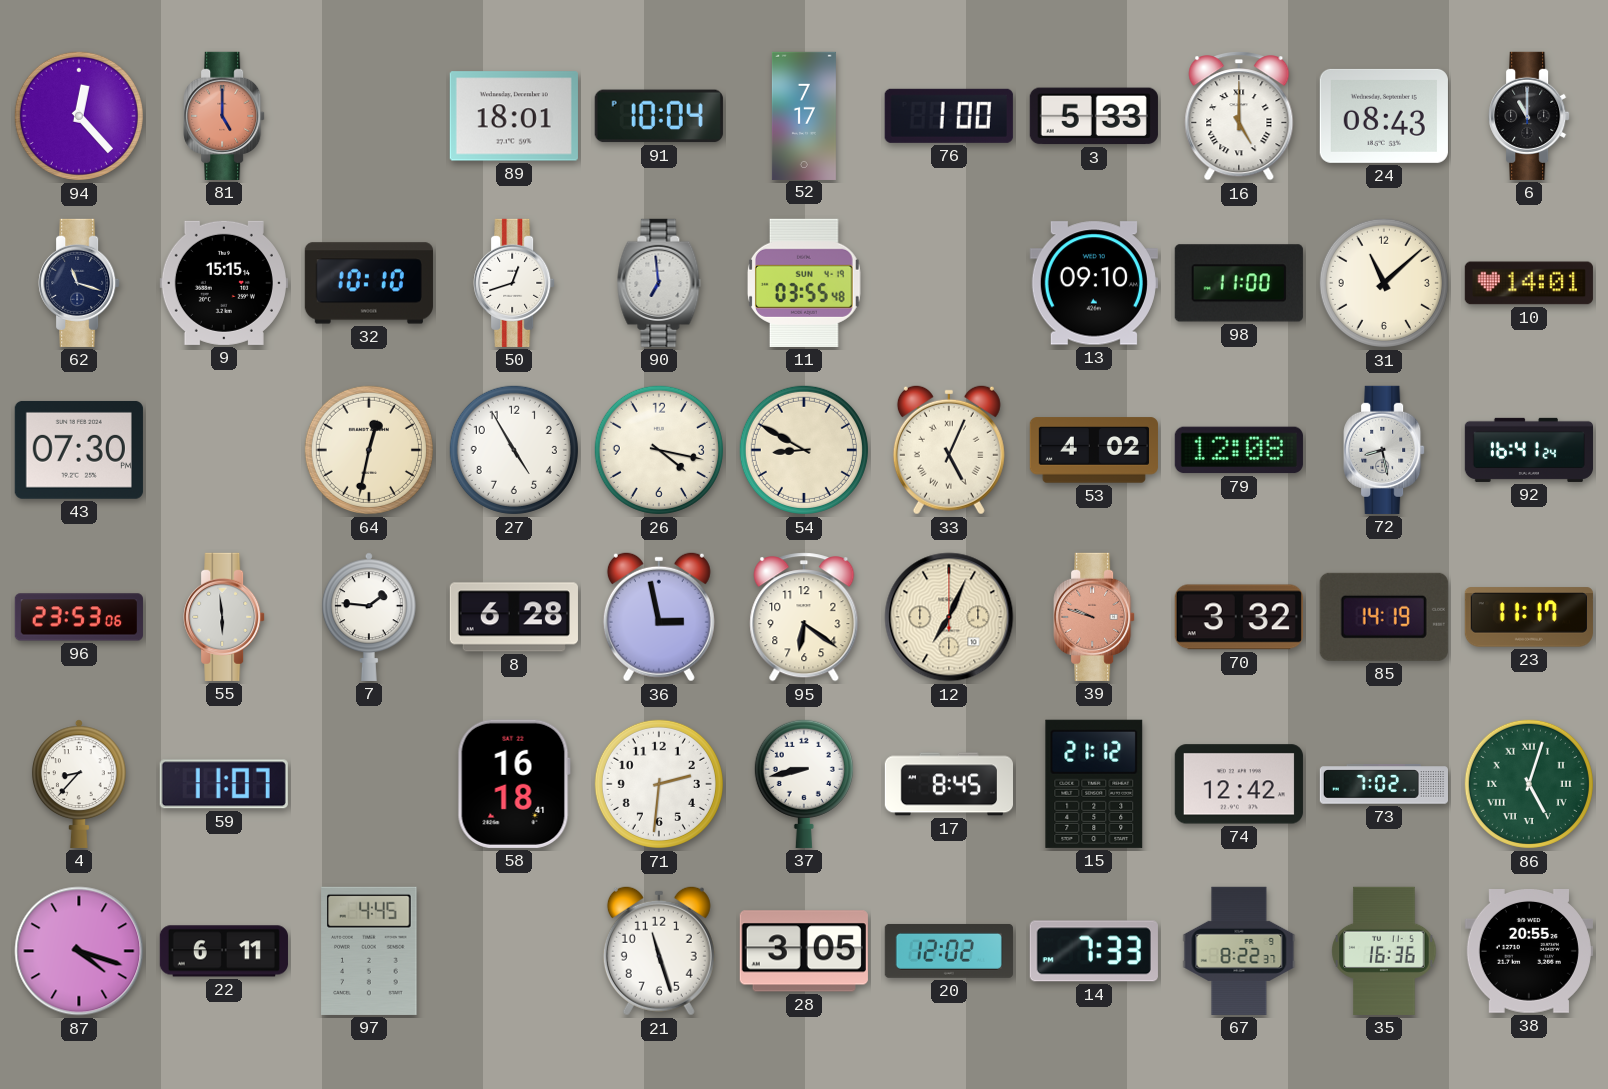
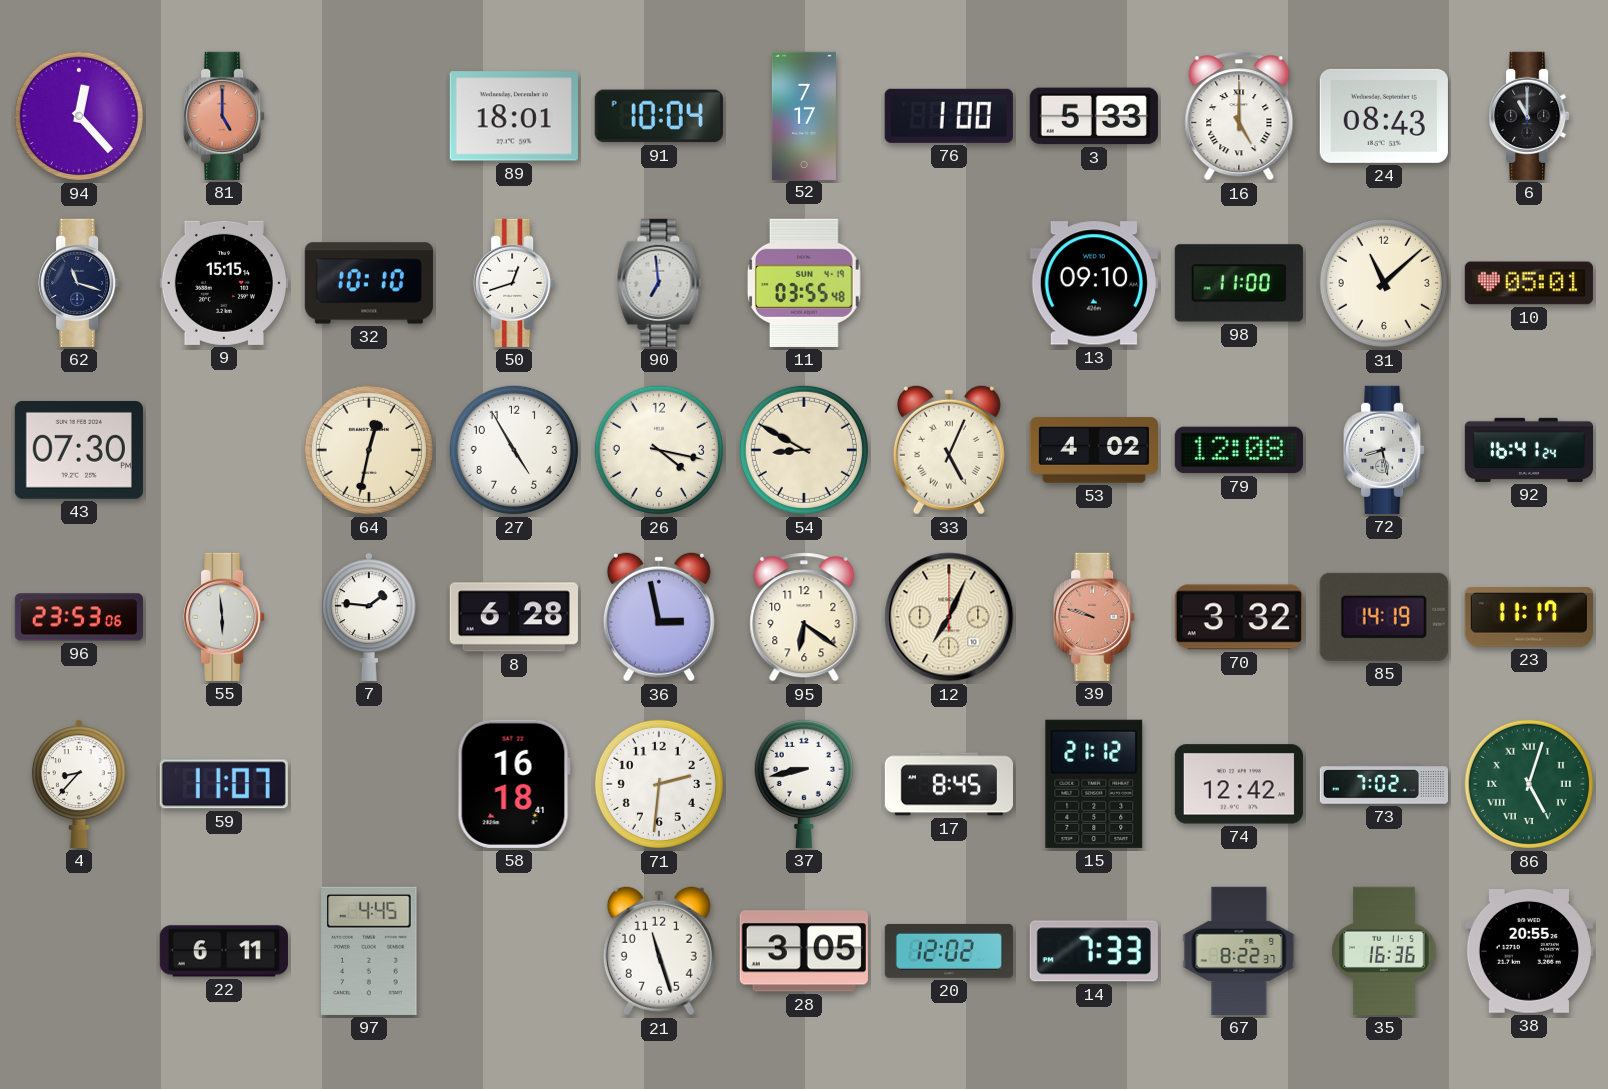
10: 14:01 -> 05:01
87: 4:18 -> none
